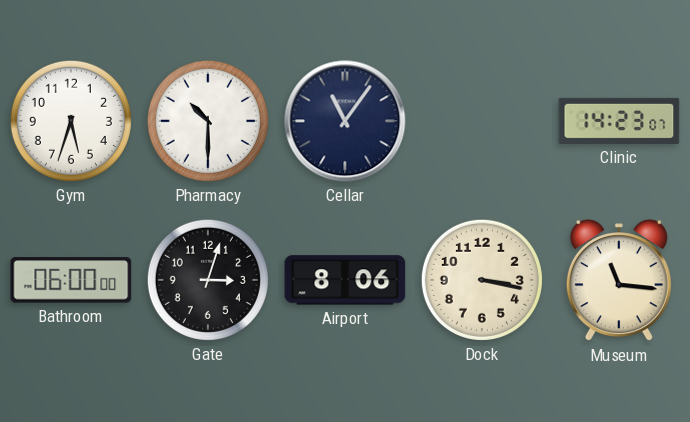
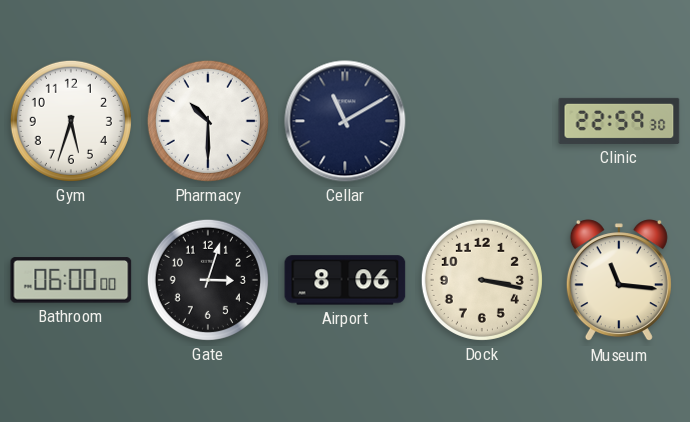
Cellar: 11:06 -> 11:10
Clinic: 14:23 -> 22:59
